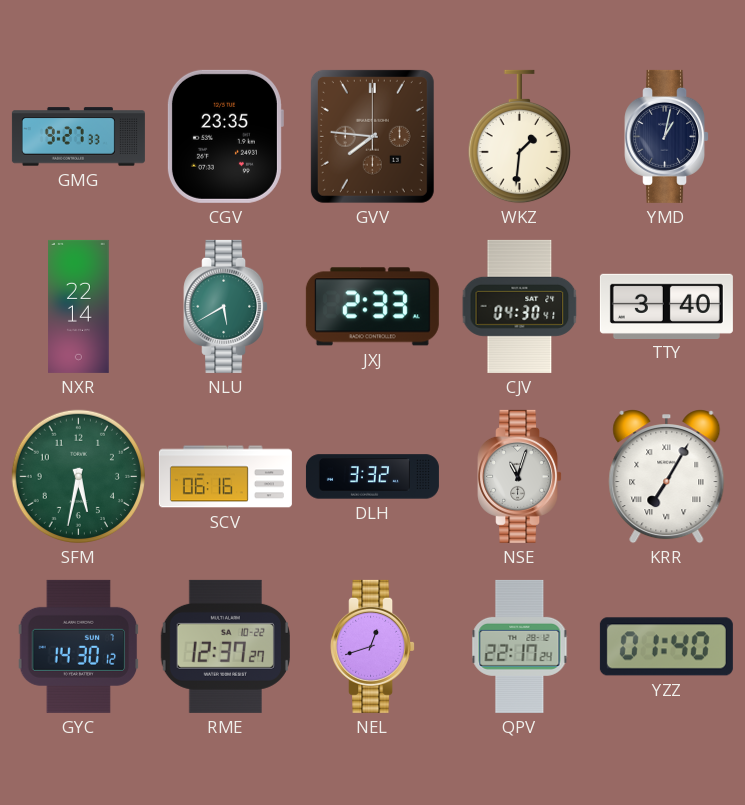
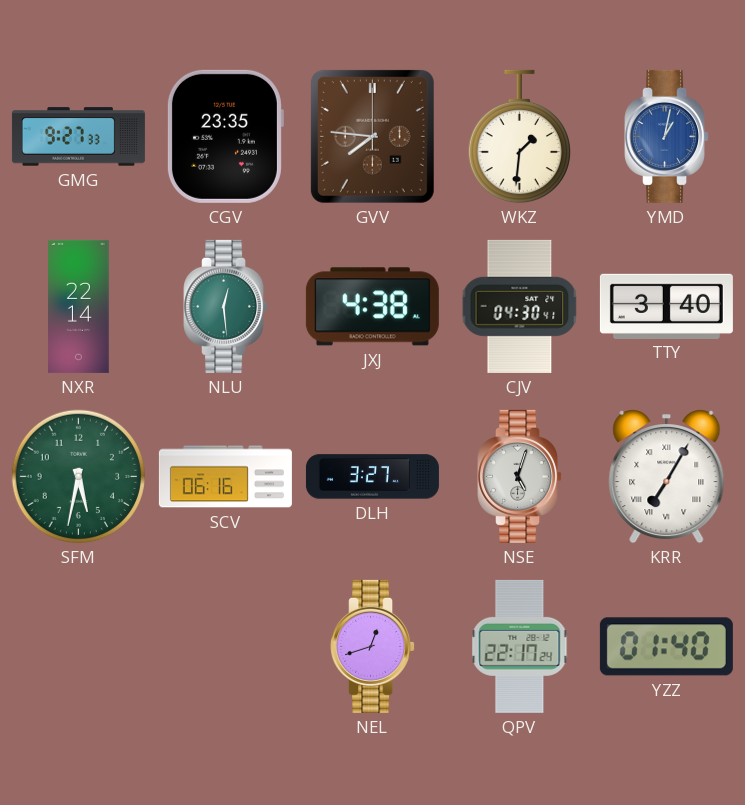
YMD dial: navy -> blue
NLU: 5:40 -> 12:29
JXJ: 2:33 -> 4:38
DLH: 3:32 -> 3:27
NSE: 11:03 -> 5:03
GYC: 14:30 -> none
RME: 12:37 -> none
